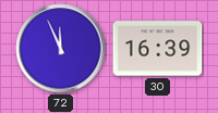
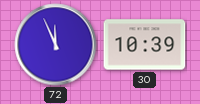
30: 16:39 -> 10:39
